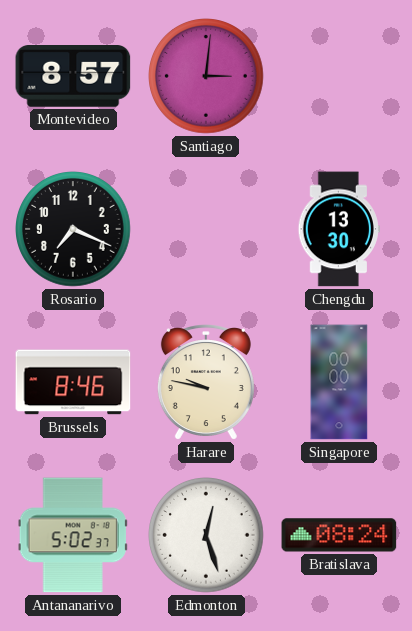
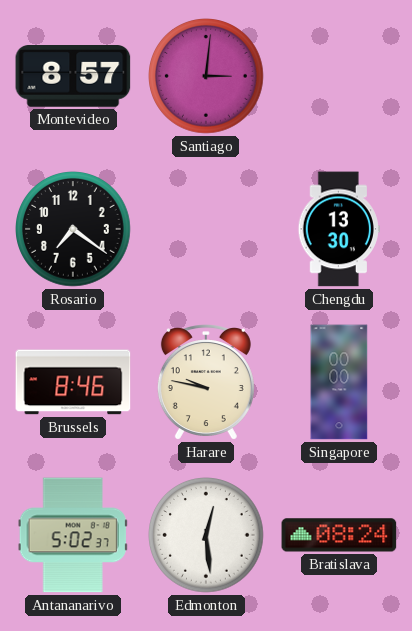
Rosario: 7:19 -> 7:21
Edmonton: 12:27 -> 12:29
